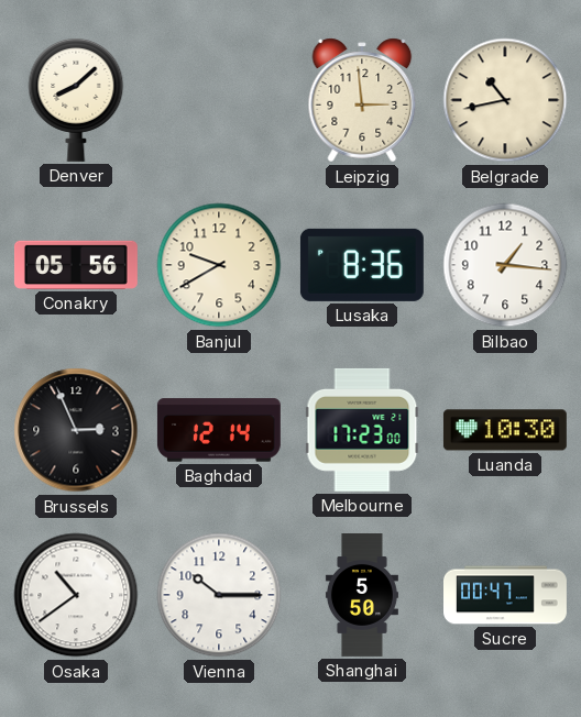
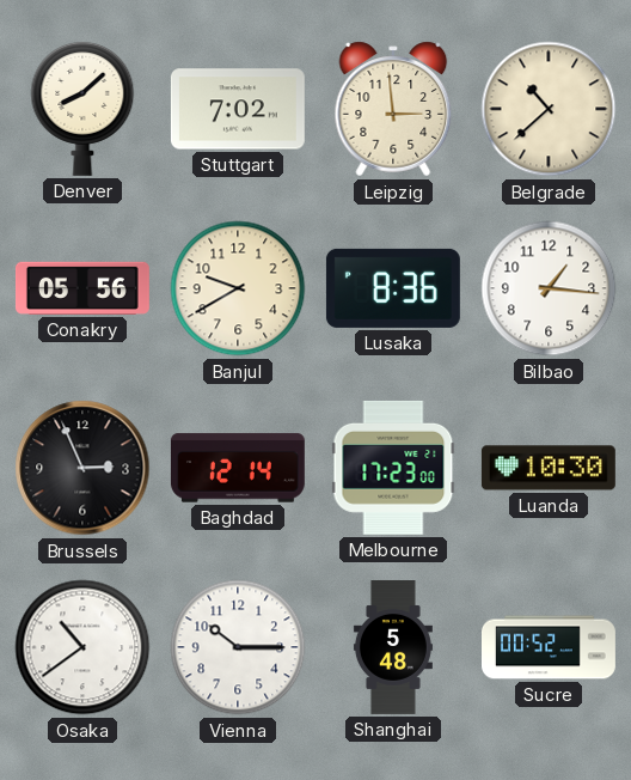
Stuttgart: none -> 7:02
Belgrade: 10:43 -> 10:38
Shanghai: 5:50 -> 5:48
Sucre: 00:47 -> 00:52
